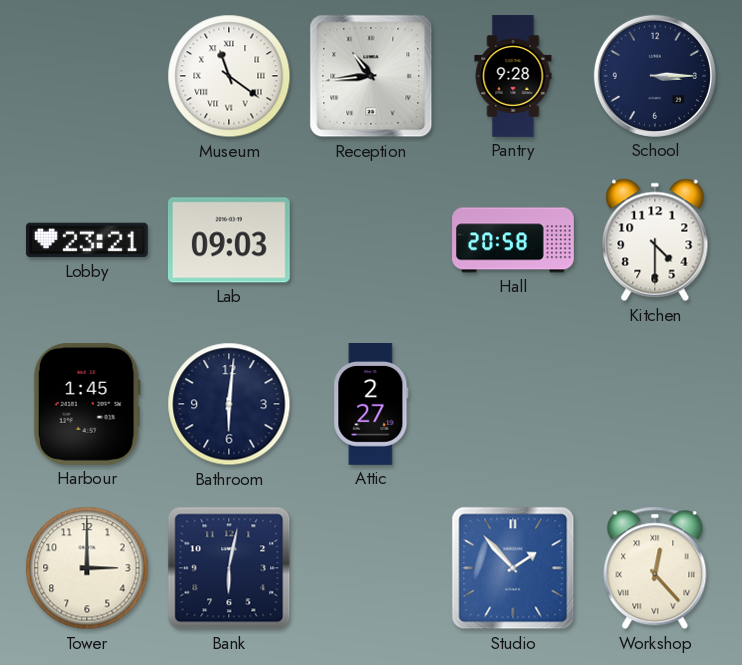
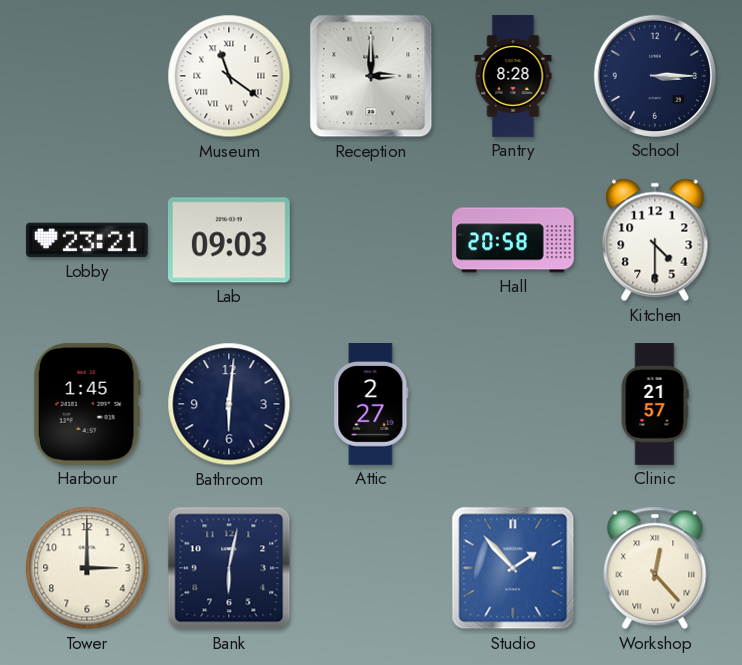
Reception: 10:44 -> 3:00
Pantry: 9:28 -> 8:28
Clinic: none -> 21:57
